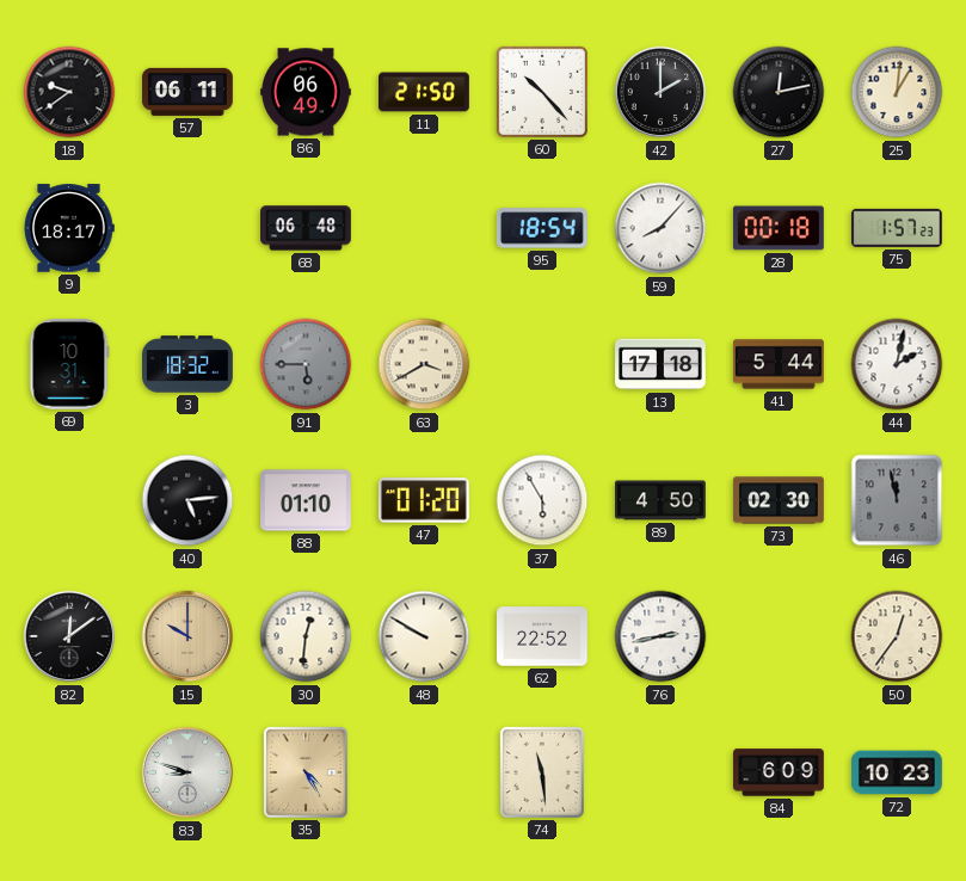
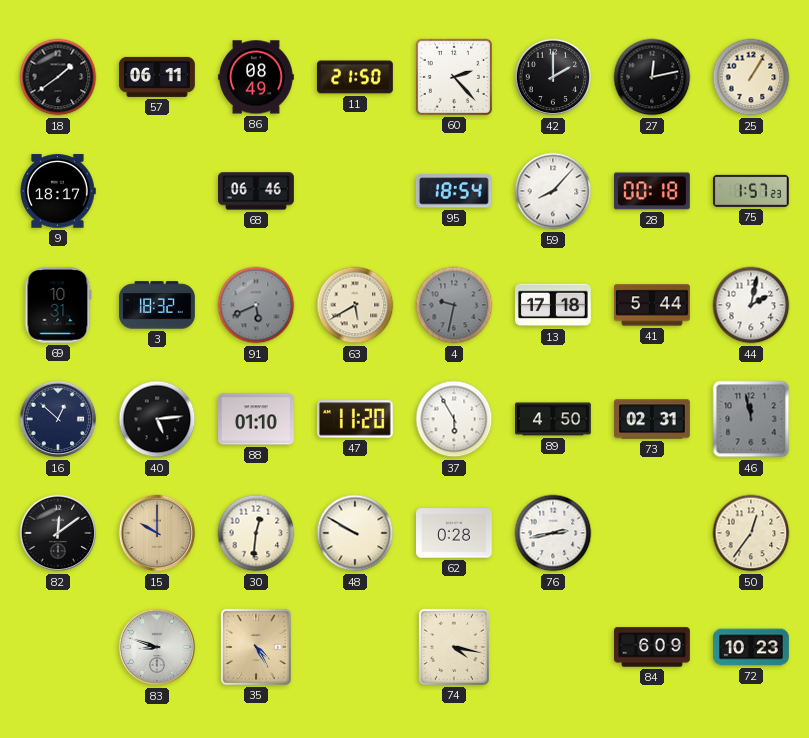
18: 9:39 -> 1:39
86: 06:49 -> 08:49
60: 10:23 -> 2:23
25: 1:01 -> 1:05
68: 06:48 -> 06:46
91: 5:45 -> 5:41
63: 3:40 -> 5:40
4: none -> 9:32
16: none -> 12:52
47: 01:20 -> 11:20
73: 02:30 -> 02:31
62: 22:52 -> 0:28
74: 11:29 -> 4:17
